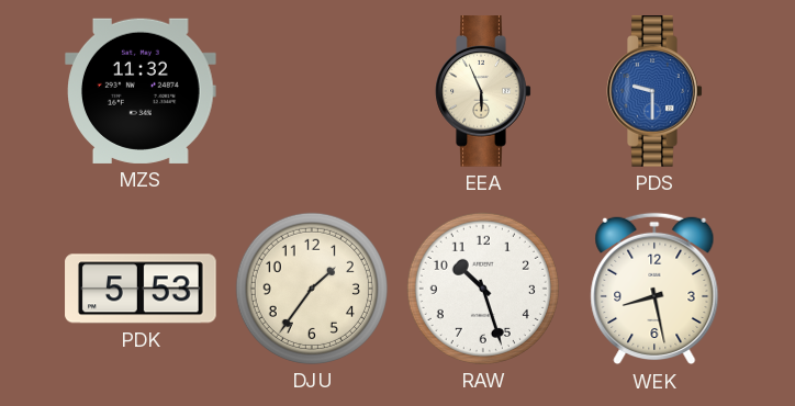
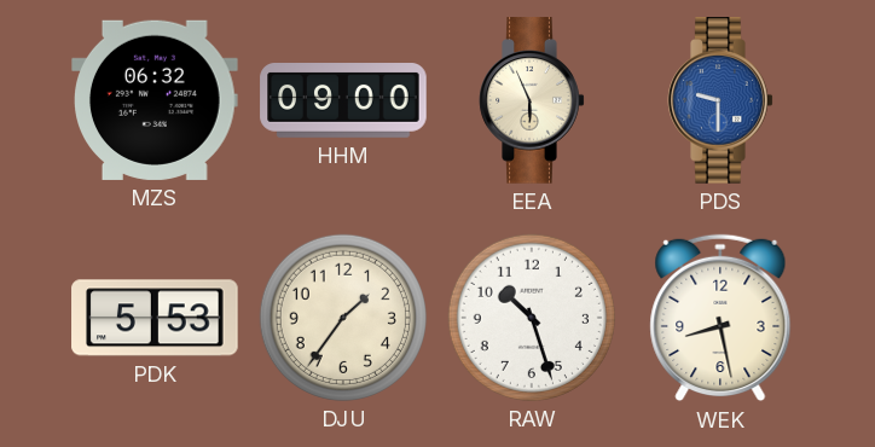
MZS: 11:32 -> 06:32
HHM: none -> 09:00
